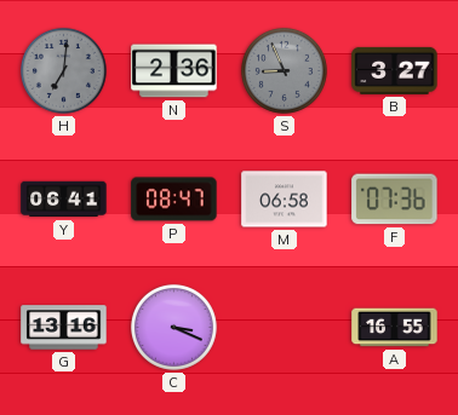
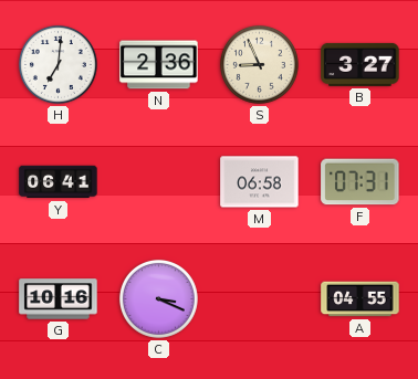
H dial: grey -> white
S dial: grey -> cream
P: 08:47 -> none
F: 07:36 -> 07:31
G: 13:16 -> 10:16
A: 16:55 -> 04:55
